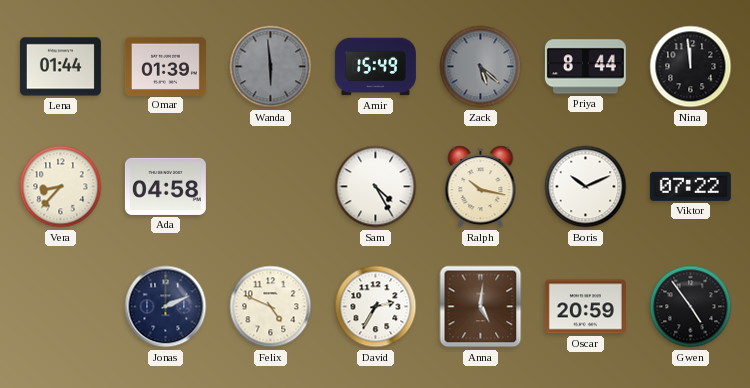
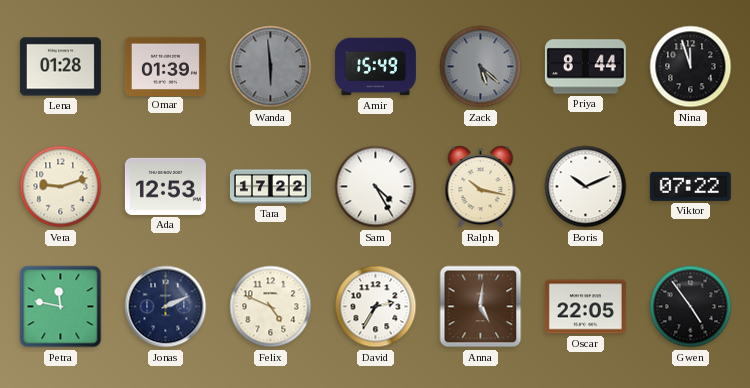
Lena: 01:44 -> 01:28
Nina: 11:59 -> 11:57
Vera: 8:37 -> 9:12
Ada: 04:58 -> 12:53
Tara: none -> 17:22
Petra: none -> 11:47
Oscar: 20:59 -> 22:05
